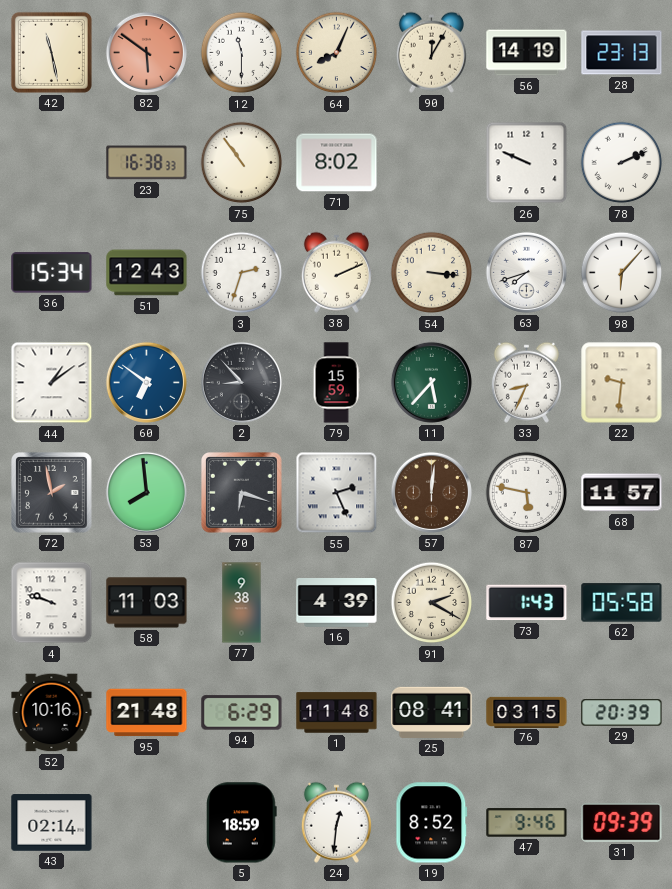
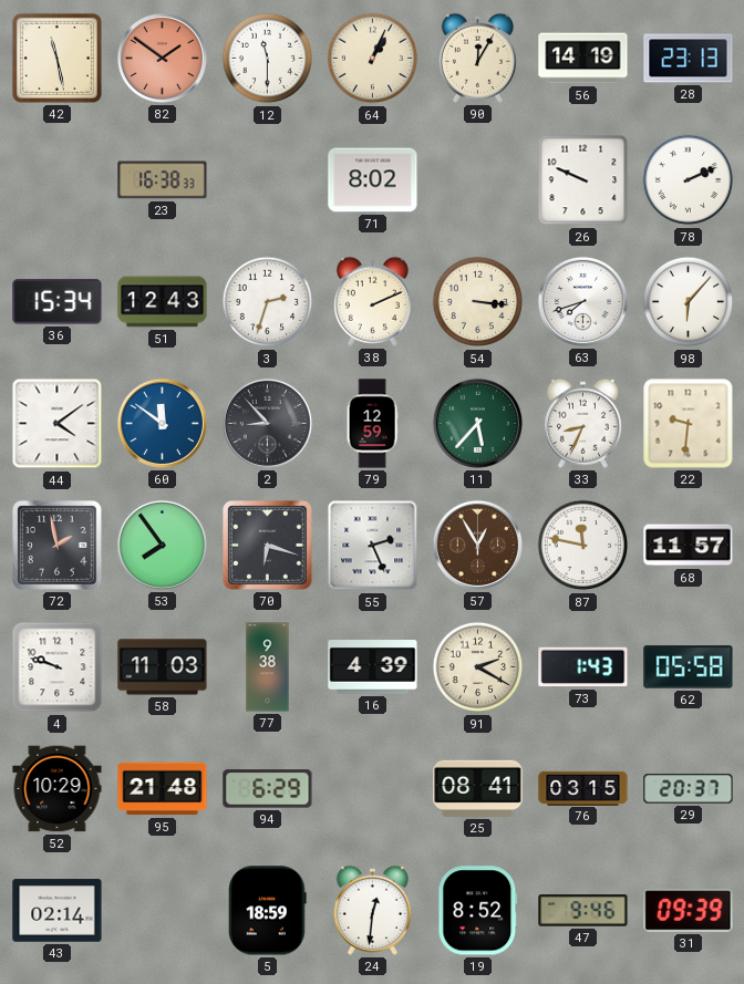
82: 5:51 -> 1:51
64: 8:04 -> 1:04
75: 10:54 -> none
44: 1:09 -> 4:09
60: 6:51 -> 11:51
79: 15:59 -> 12:59
53: 7:59 -> 7:54
57: 12:01 -> 12:55
87: 5:47 -> 11:47
52: 10:16 -> 10:29
1: 11:48 -> none
29: 20:39 -> 20:37
